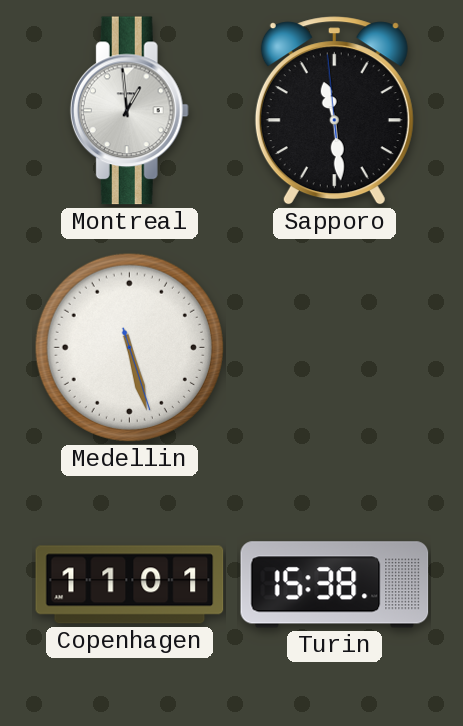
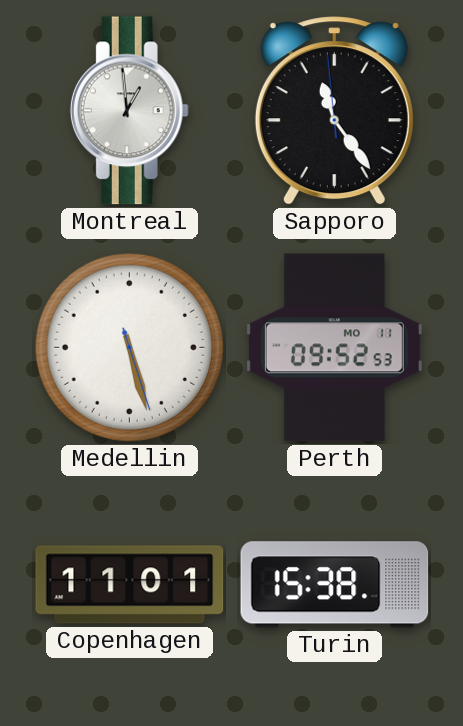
Sapporo: 11:28 -> 11:23
Perth: none -> 09:52
